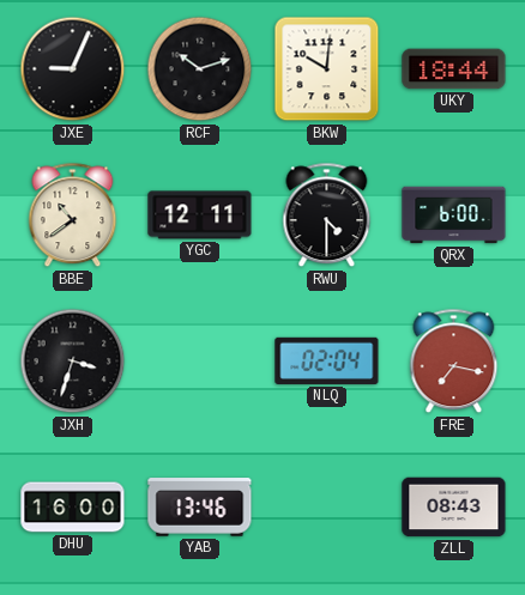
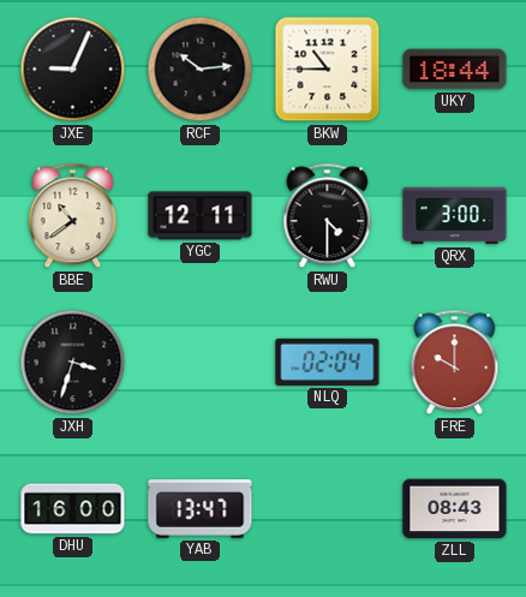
RCF: 10:12 -> 10:14
BKW: 10:01 -> 10:45
QRX: 6:00 -> 3:00
FRE: 7:17 -> 10:00
YAB: 13:46 -> 13:47
